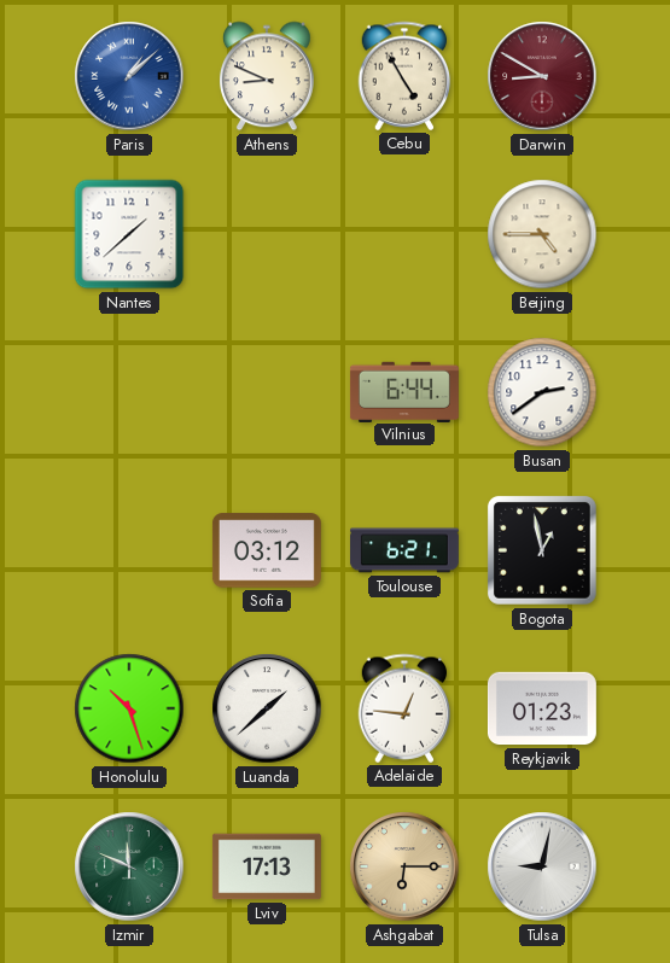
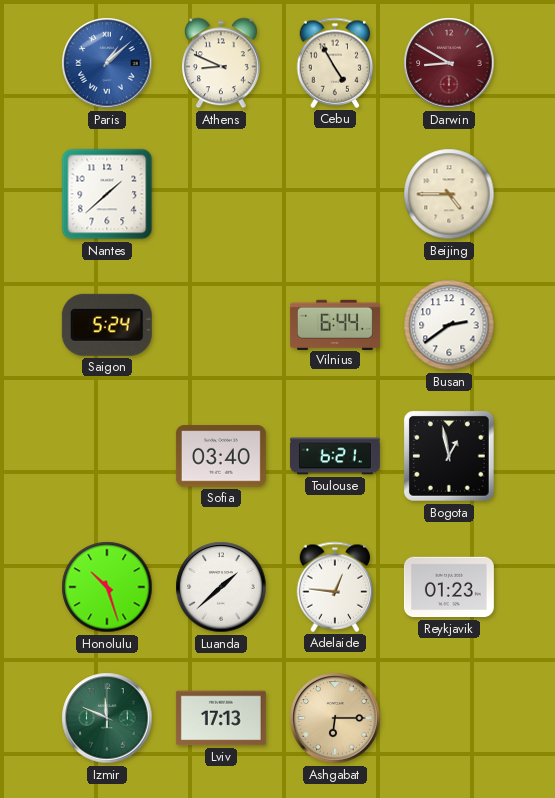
Saigon: none -> 5:24
Sofia: 03:12 -> 03:40
Tulsa: 9:02 -> none
